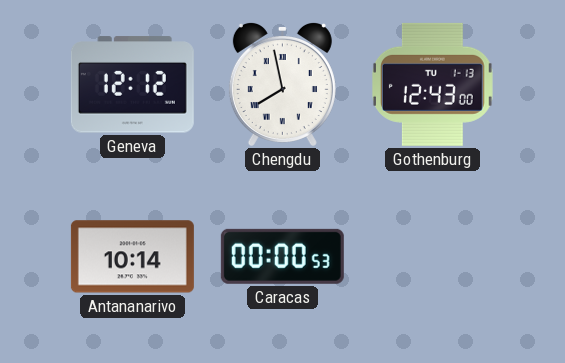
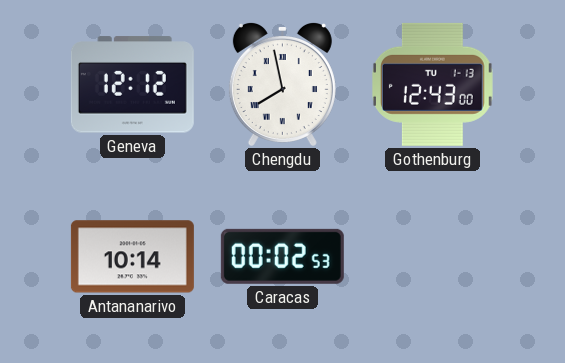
Caracas: 00:00 -> 00:02
